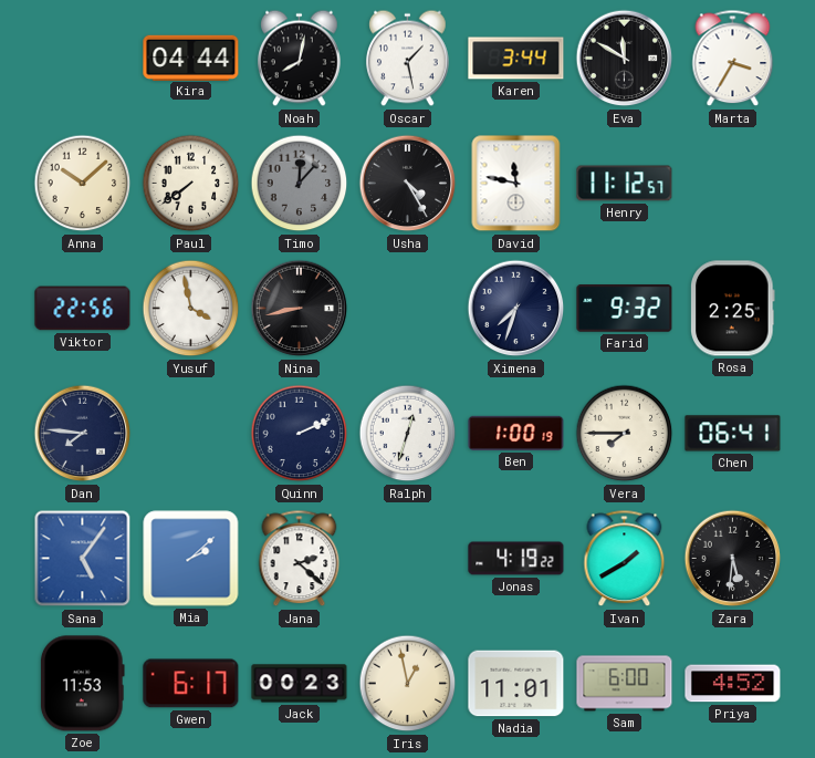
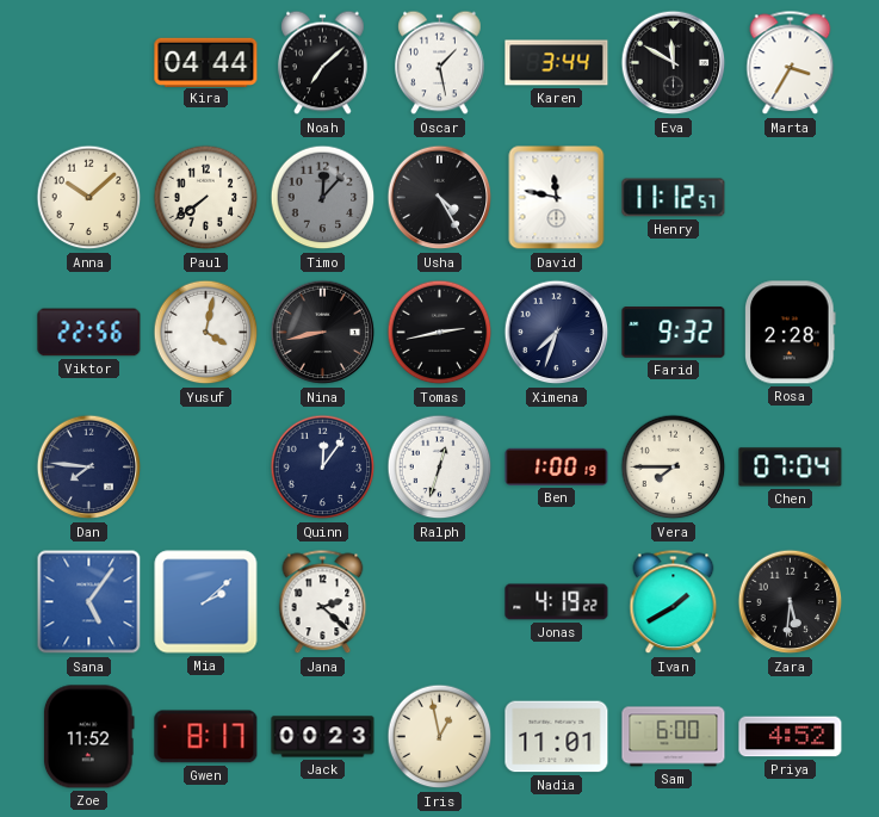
Noah: 8:02 -> 7:08
Yusuf: 3:58 -> 4:02
Tomas: none -> 2:43
Rosa: 2:25 -> 2:28
Quinn: 2:11 -> 12:06
Chen: 06:41 -> 07:04
Zoe: 11:53 -> 11:52
Gwen: 6:17 -> 8:17
